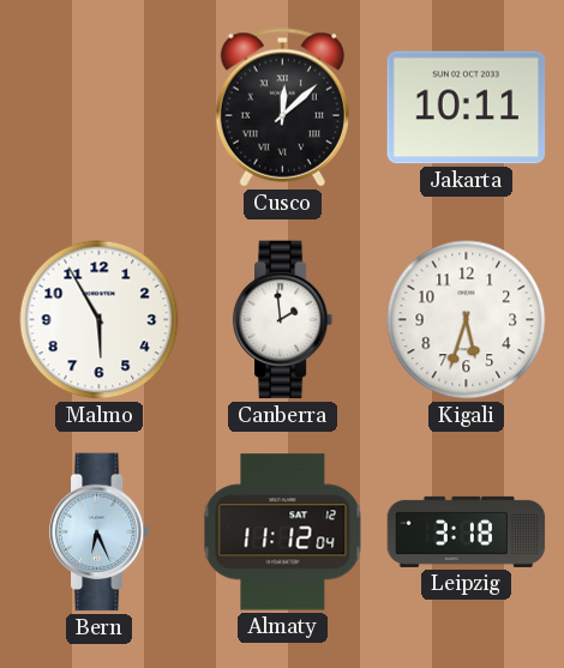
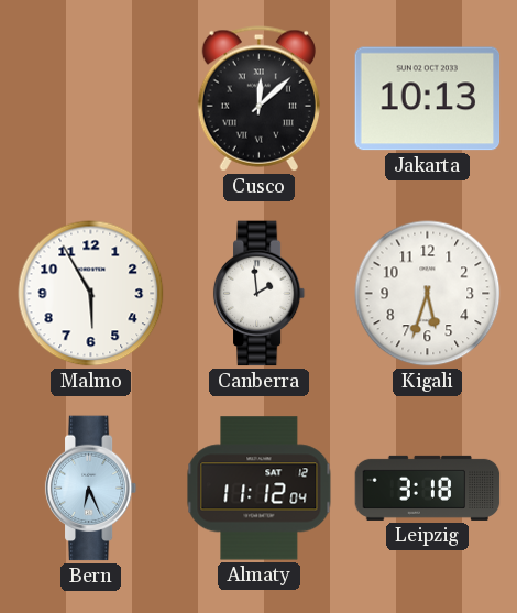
Jakarta: 10:11 -> 10:13
